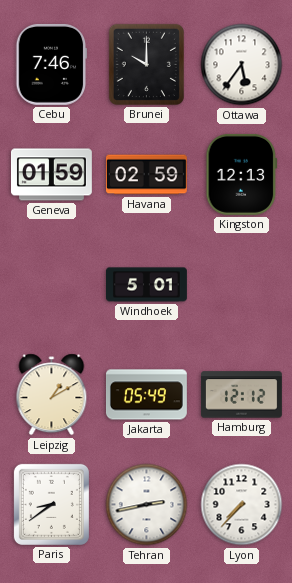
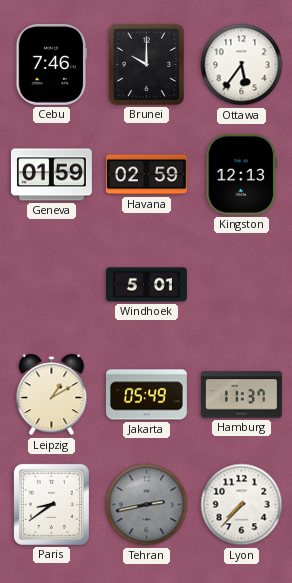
Hamburg: 12:12 -> 11:37
Tehran dial: white -> grey
